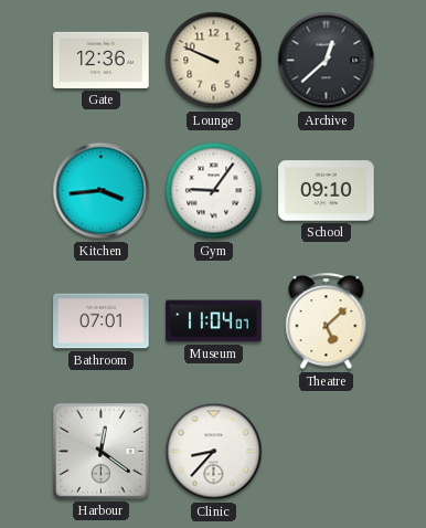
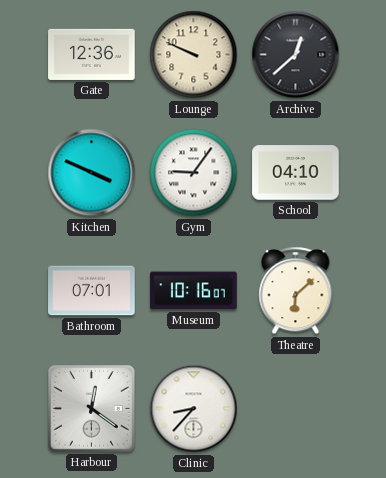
Kitchen: 3:44 -> 3:49
School: 09:10 -> 04:10
Museum: 11:04 -> 10:16
Theatre: 5:08 -> 6:08
